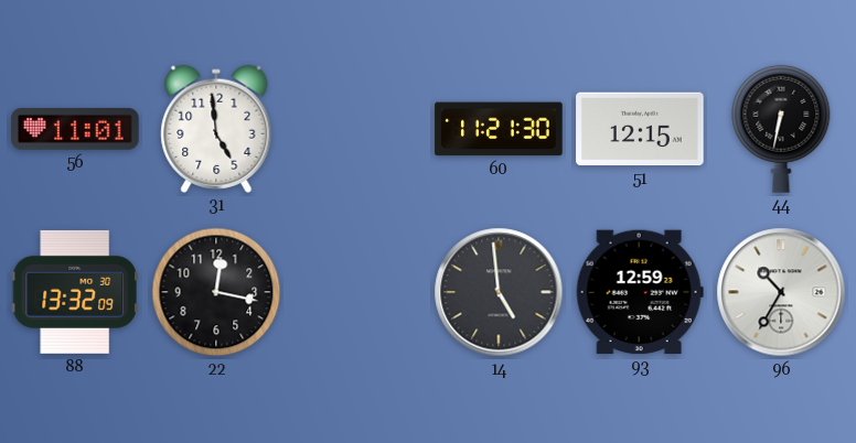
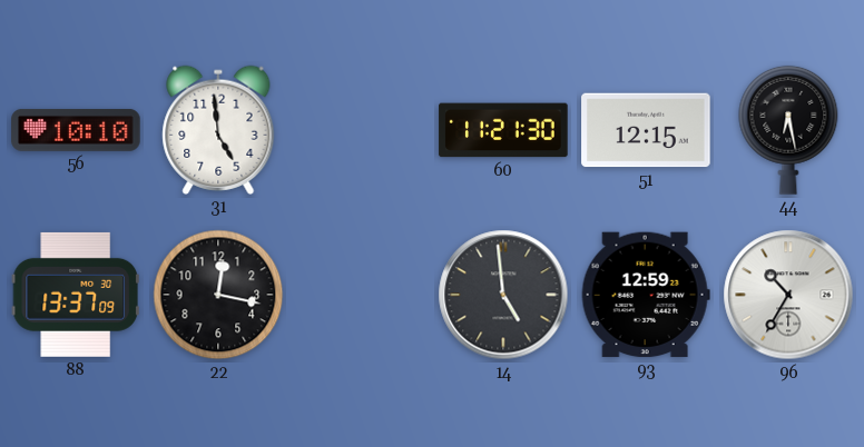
56: 11:01 -> 10:10
44: 6:32 -> 6:28
88: 13:32 -> 13:37
